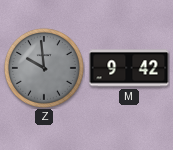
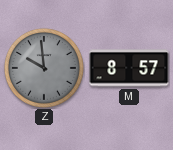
M: 9:42 -> 8:57
